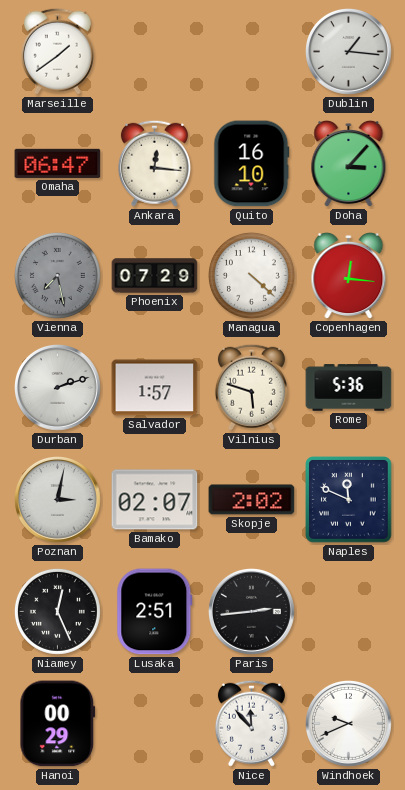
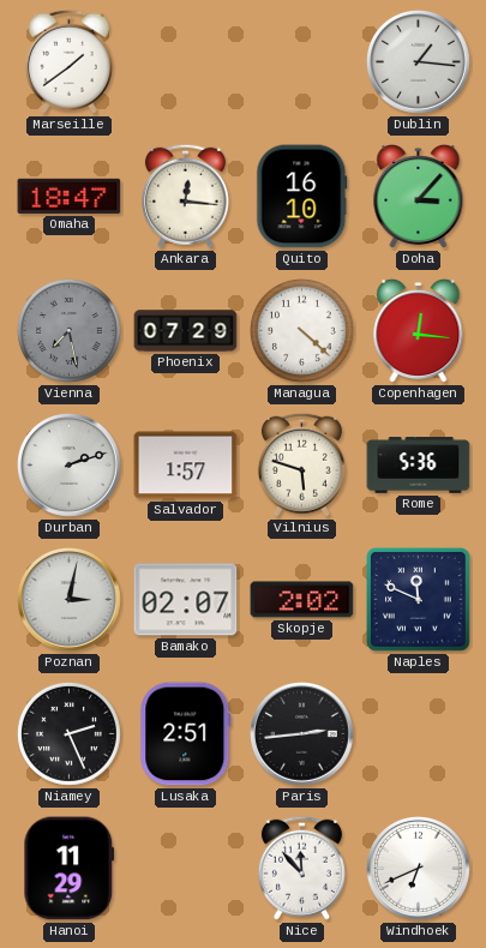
Omaha: 06:47 -> 18:47
Niamey: 12:26 -> 2:26
Hanoi: 00:29 -> 11:29
Windhoek: 9:41 -> 6:41
